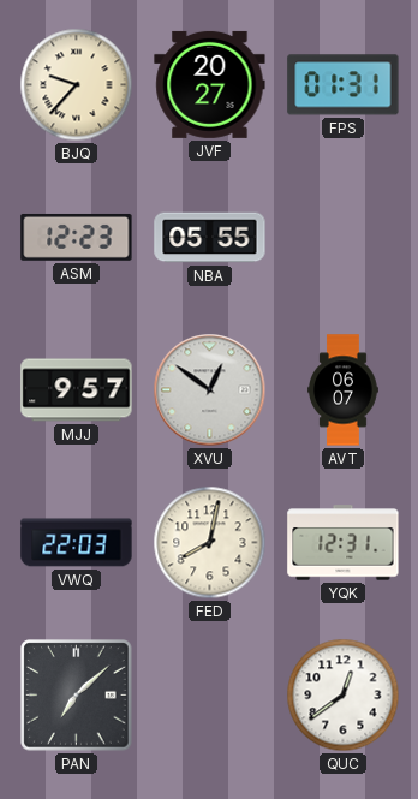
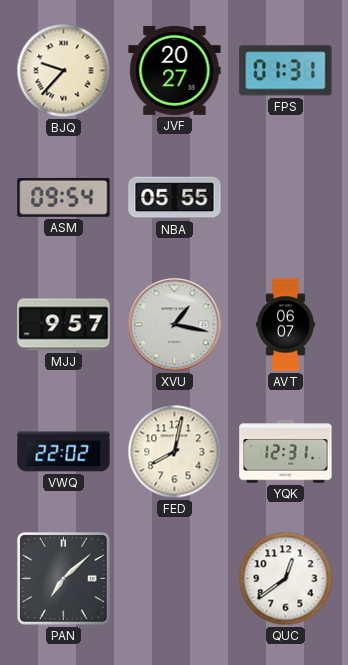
ASM: 12:23 -> 09:54
XVU: 12:51 -> 1:17
VWQ: 22:03 -> 22:02
